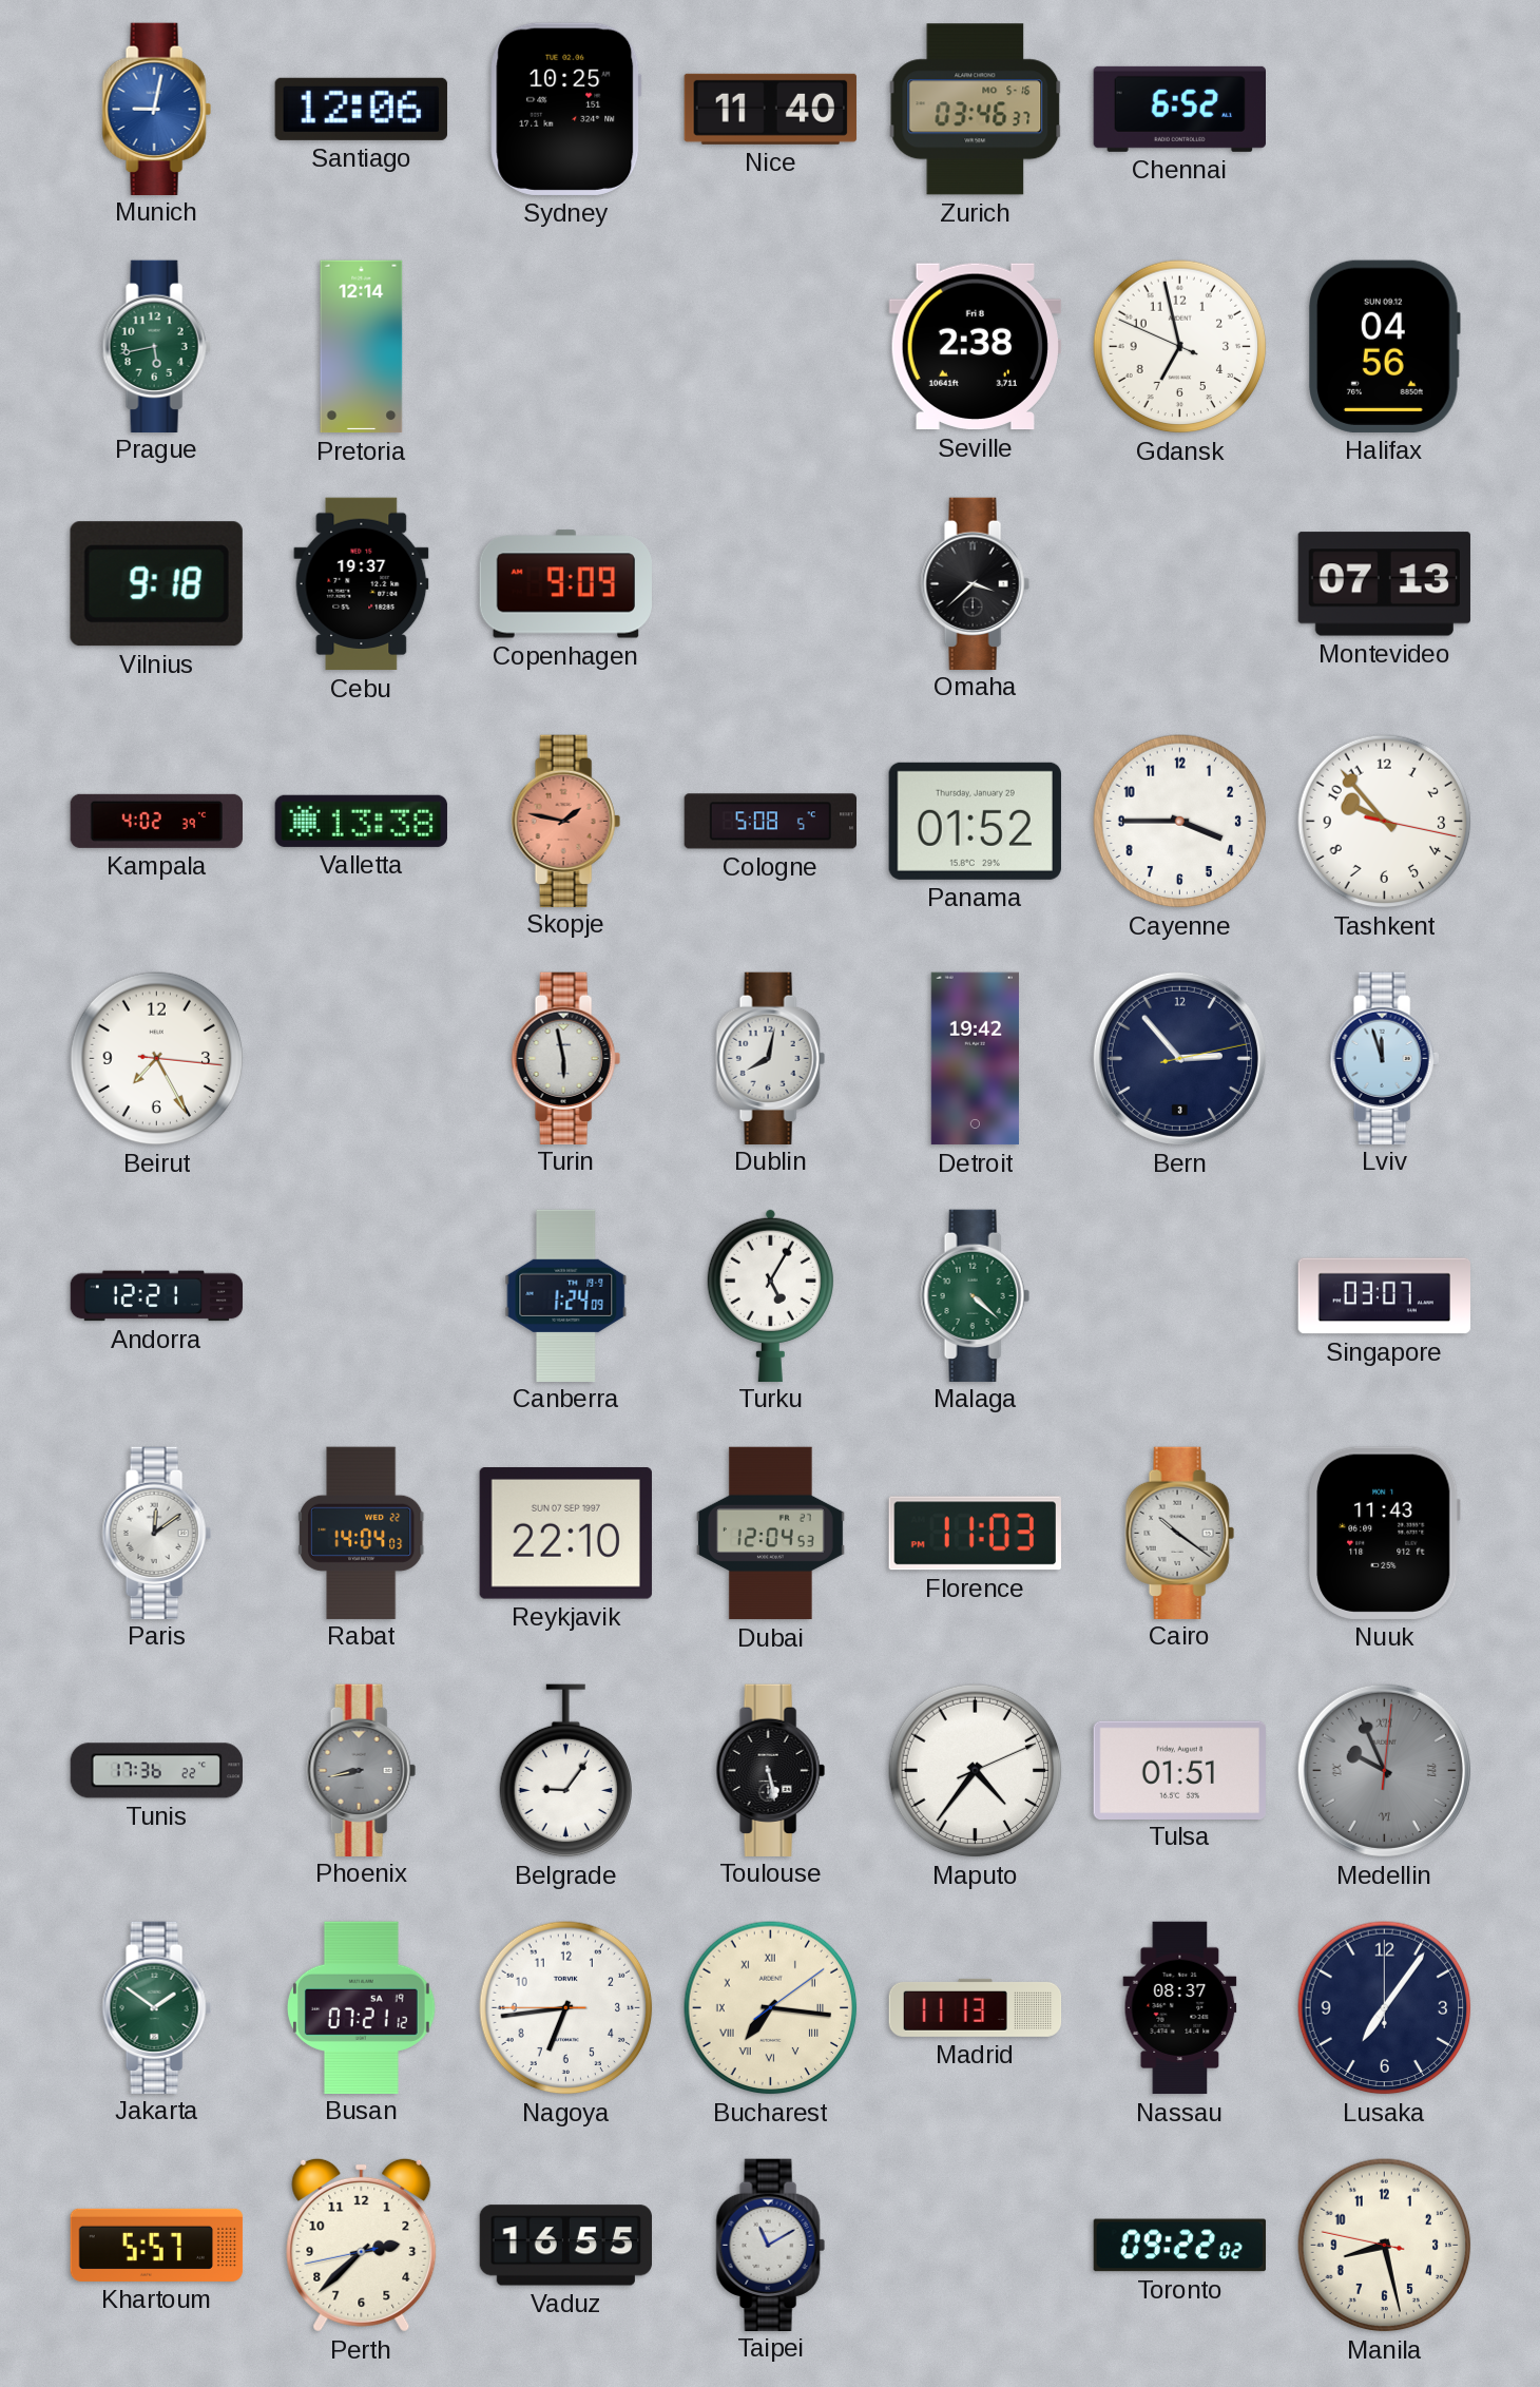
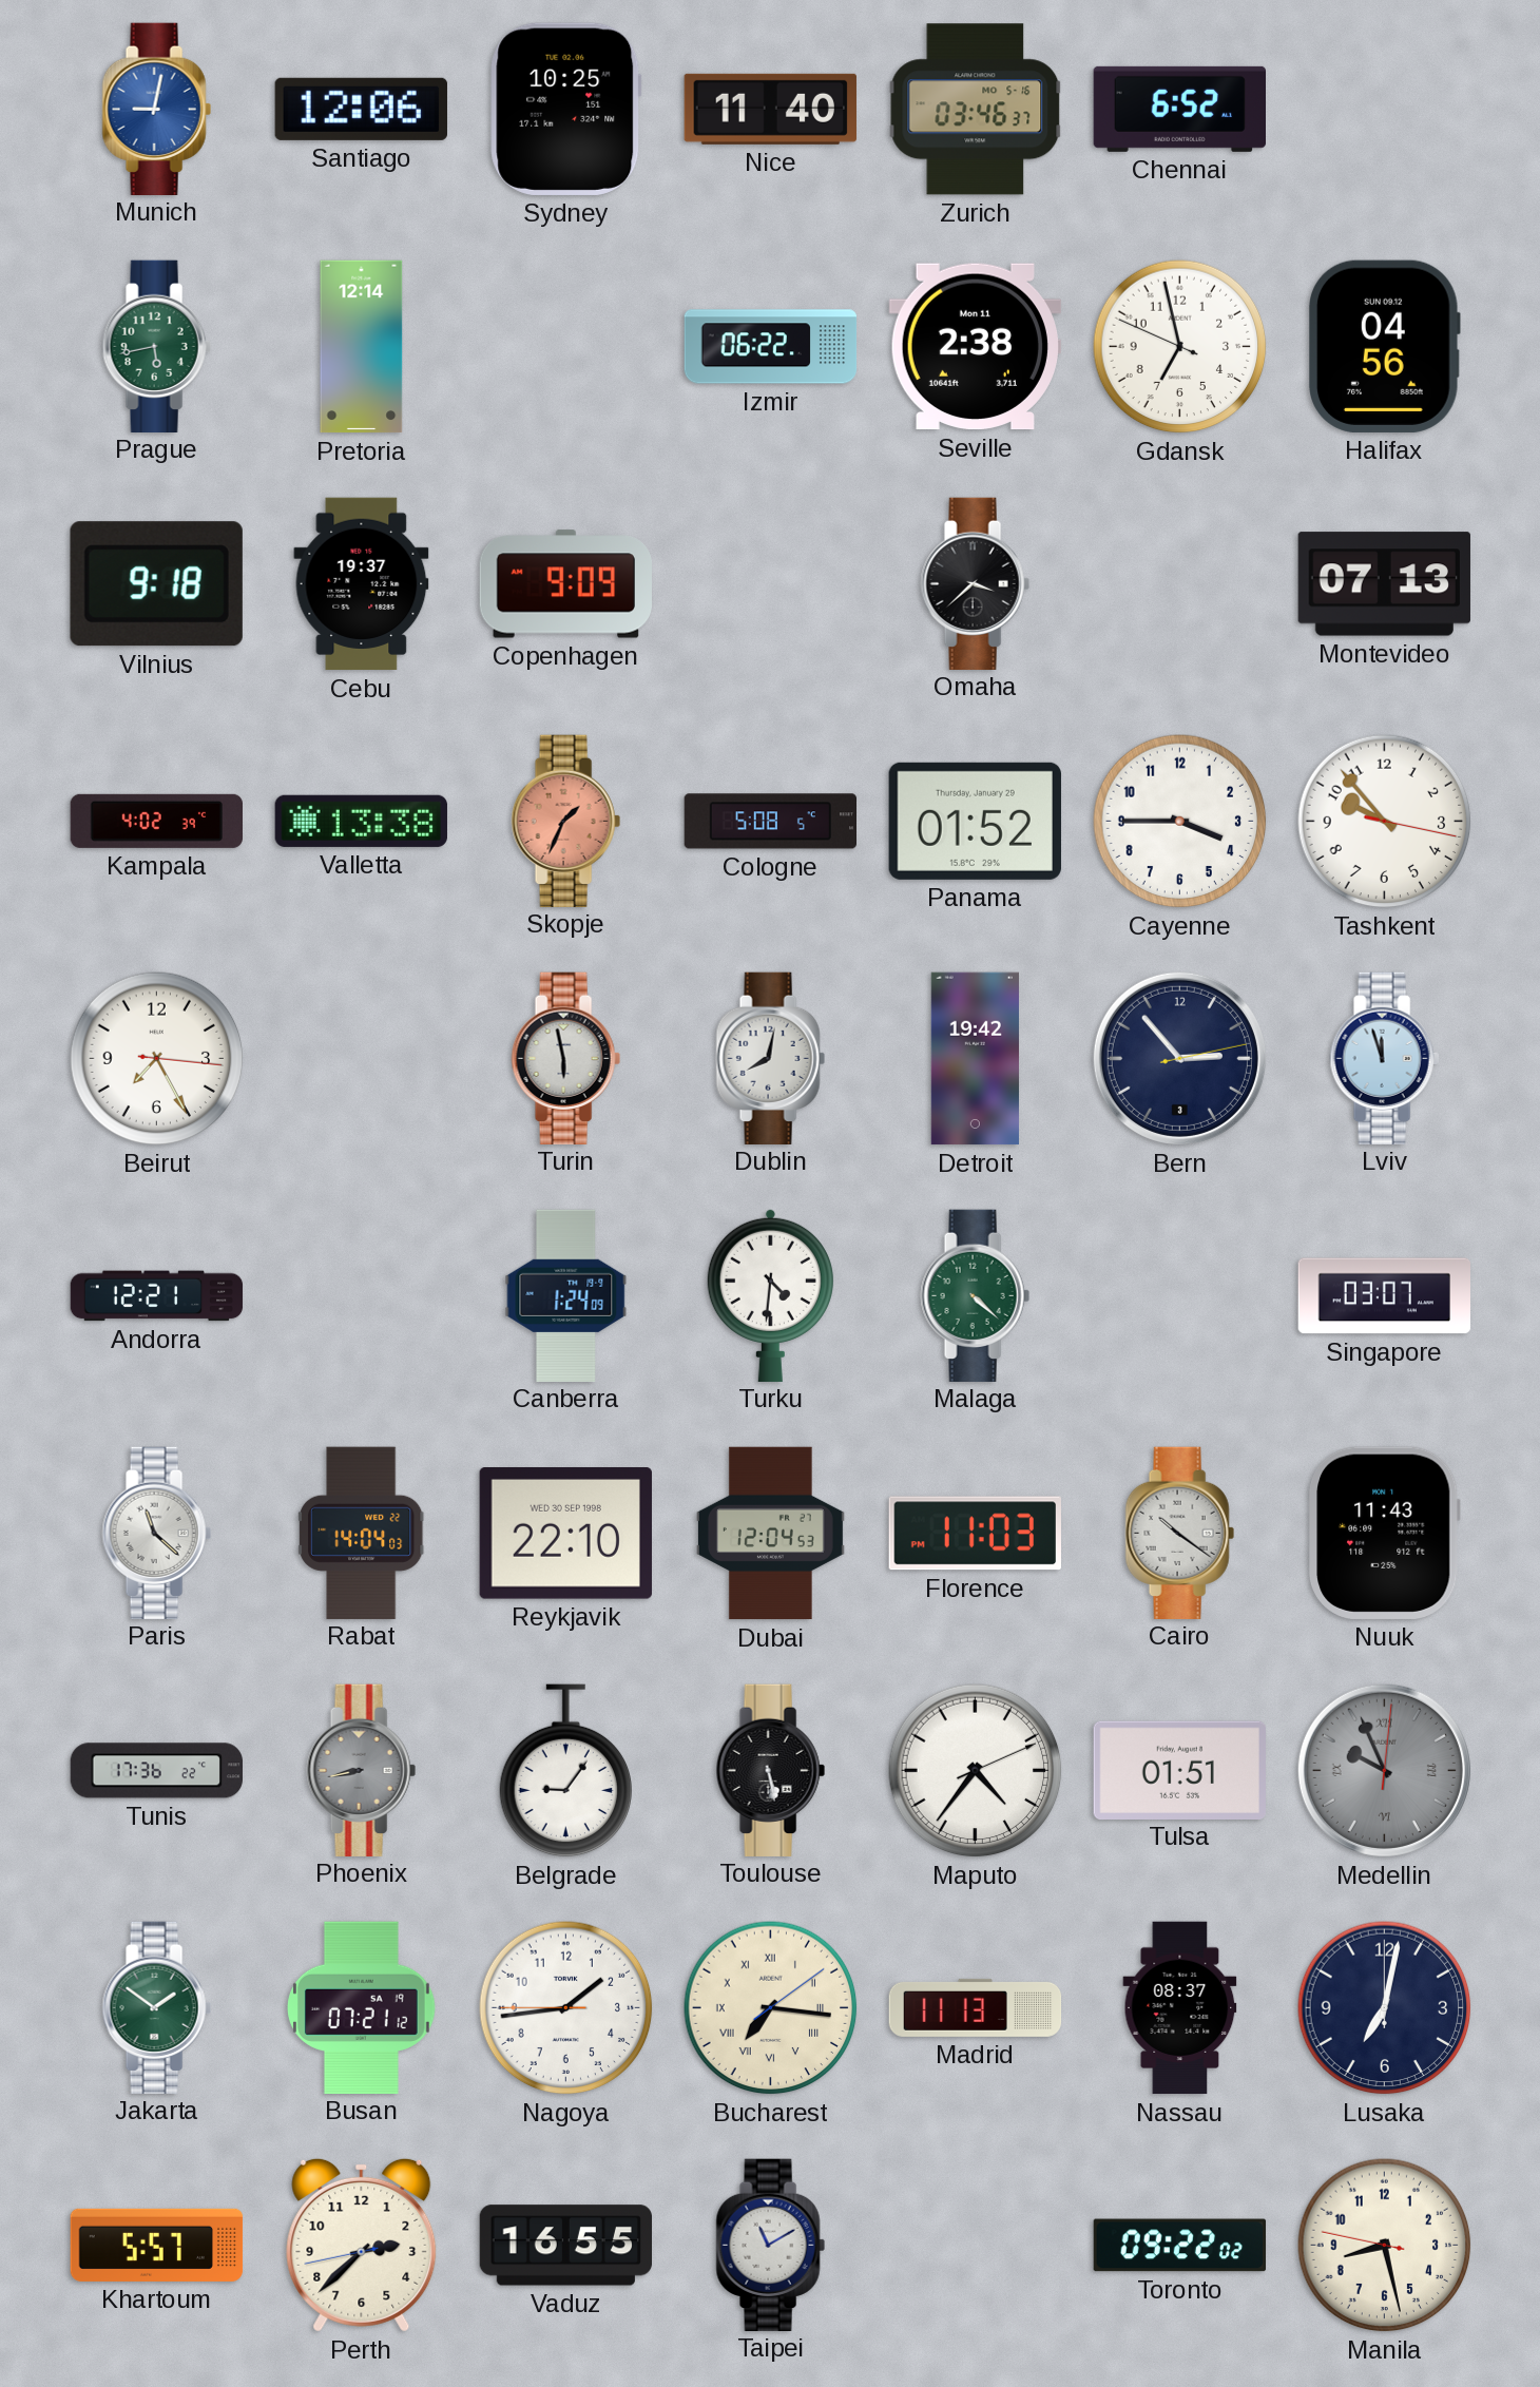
Izmir: none -> 06:22
Seville date: Fri 8 -> Mon 11
Skopje: 1:47 -> 1:34
Turku: 5:05 -> 4:31
Paris: 12:09 -> 11:22
Reykjavik date: SUN 07 SEP 1997 -> WED 30 SEP 1998
Nagoya: 6:43 -> 1:43
Lusaka: 7:06 -> 7:02
